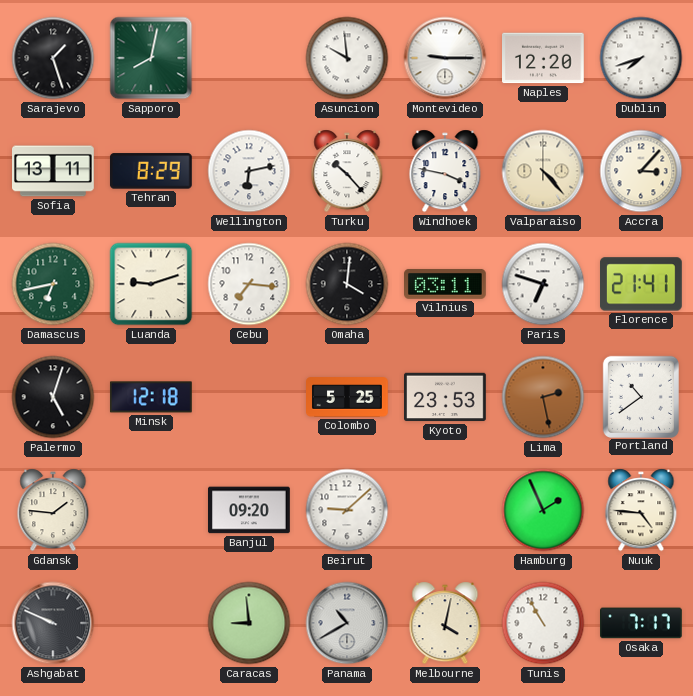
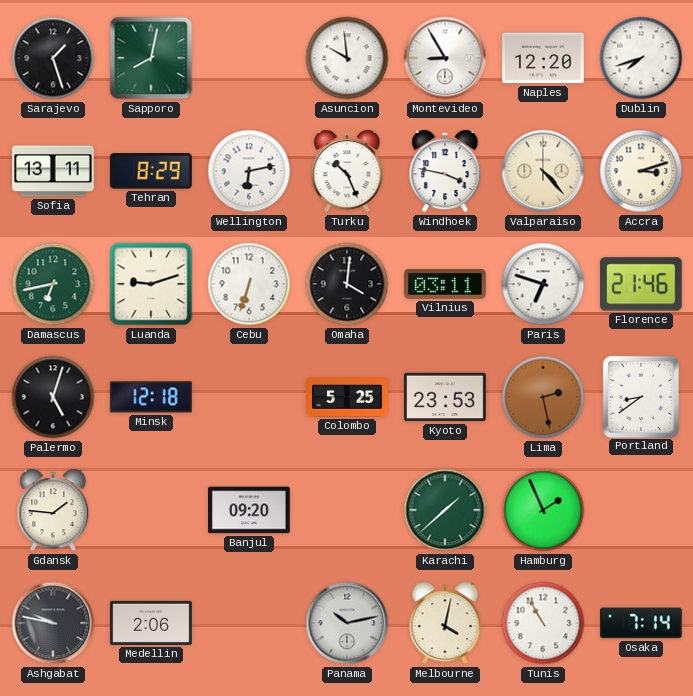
Montevideo: 9:15 -> 8:55
Turku: 10:23 -> 10:26
Accra: 3:07 -> 3:12
Cebu: 7:16 -> 6:33
Florence: 21:41 -> 21:46
Portland: 10:39 -> 8:39
Beirut: 9:08 -> none
Karachi: none -> 1:38
Nuuk: 4:46 -> none
Ashgabat: 9:49 -> 9:47
Medellin: none -> 2:06
Caracas: 8:59 -> none
Panama: 10:40 -> 10:13
Osaka: 7:17 -> 7:14
